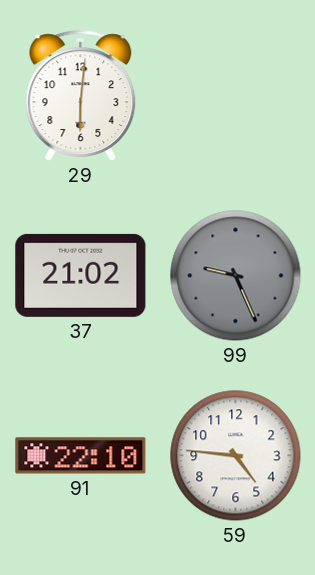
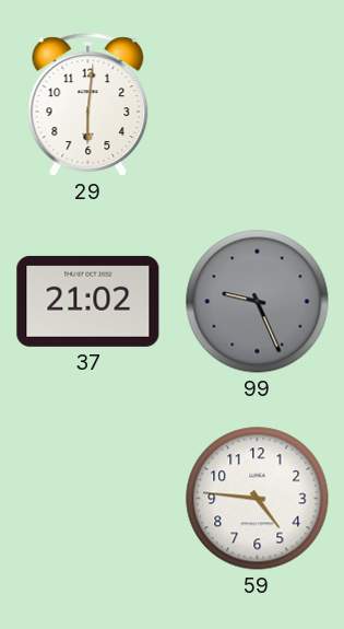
91: 22:10 -> none
